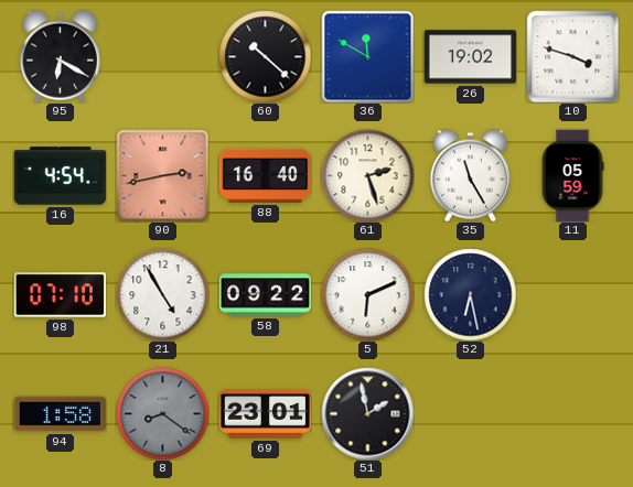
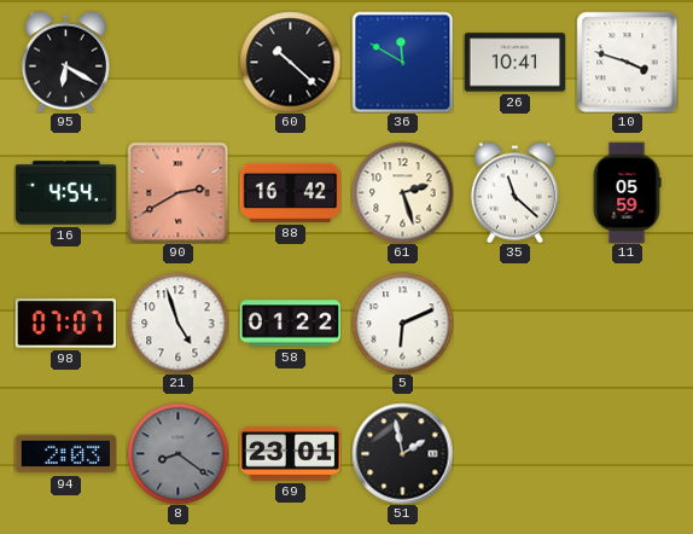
26: 19:02 -> 10:41
90: 2:43 -> 2:40
88: 16:40 -> 16:42
35: 11:25 -> 11:22
98: 07:10 -> 07:07
21: 4:55 -> 4:57
58: 09:22 -> 01:22
52: 6:28 -> none
94: 1:58 -> 2:03
